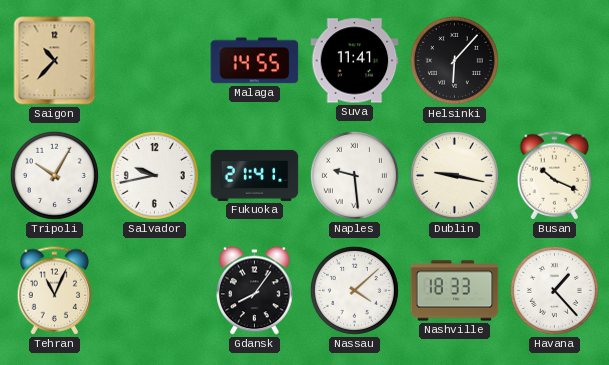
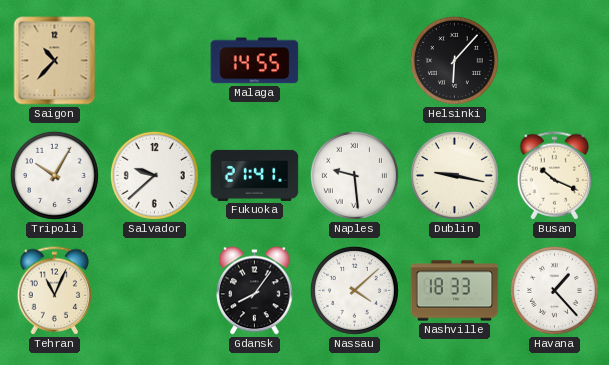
Suva: 11:41 -> none
Salvador: 9:43 -> 9:38
